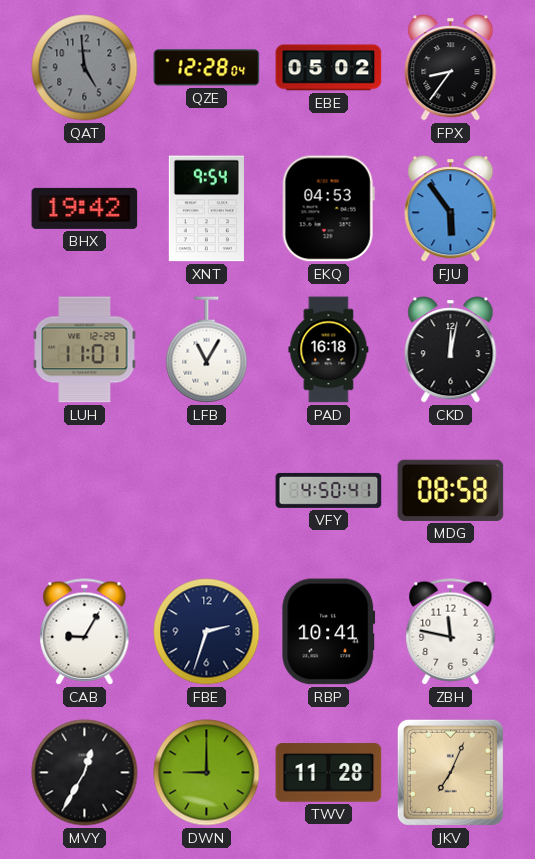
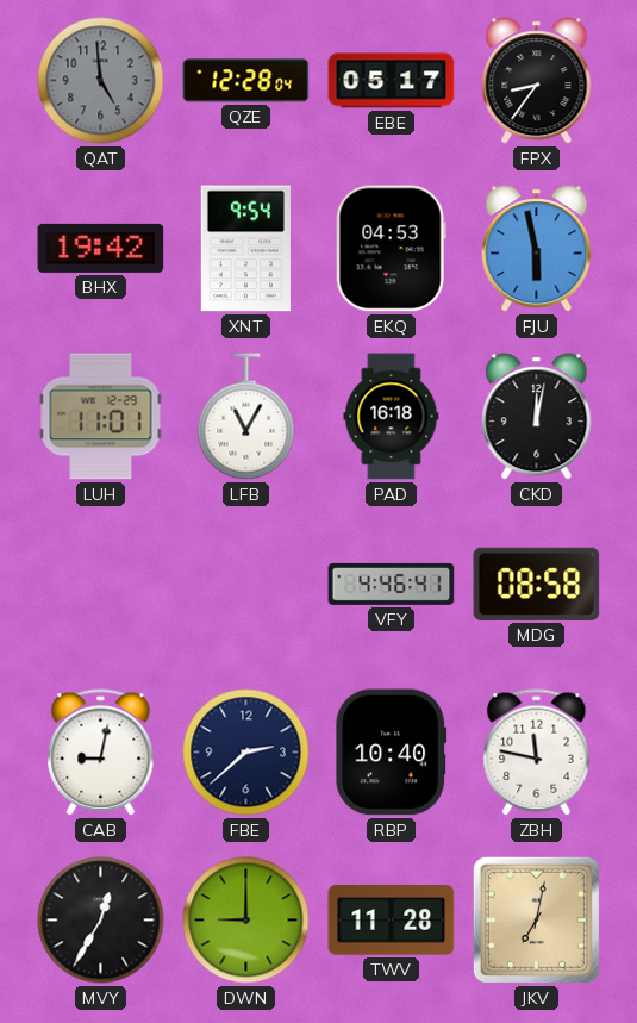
EBE: 05:02 -> 05:17
FJU: 5:54 -> 5:58
VFY: 4:50 -> 4:46
CAB: 9:05 -> 9:02
FBE: 2:33 -> 2:38
RBP: 10:41 -> 10:40
JKV: 7:04 -> 7:02
